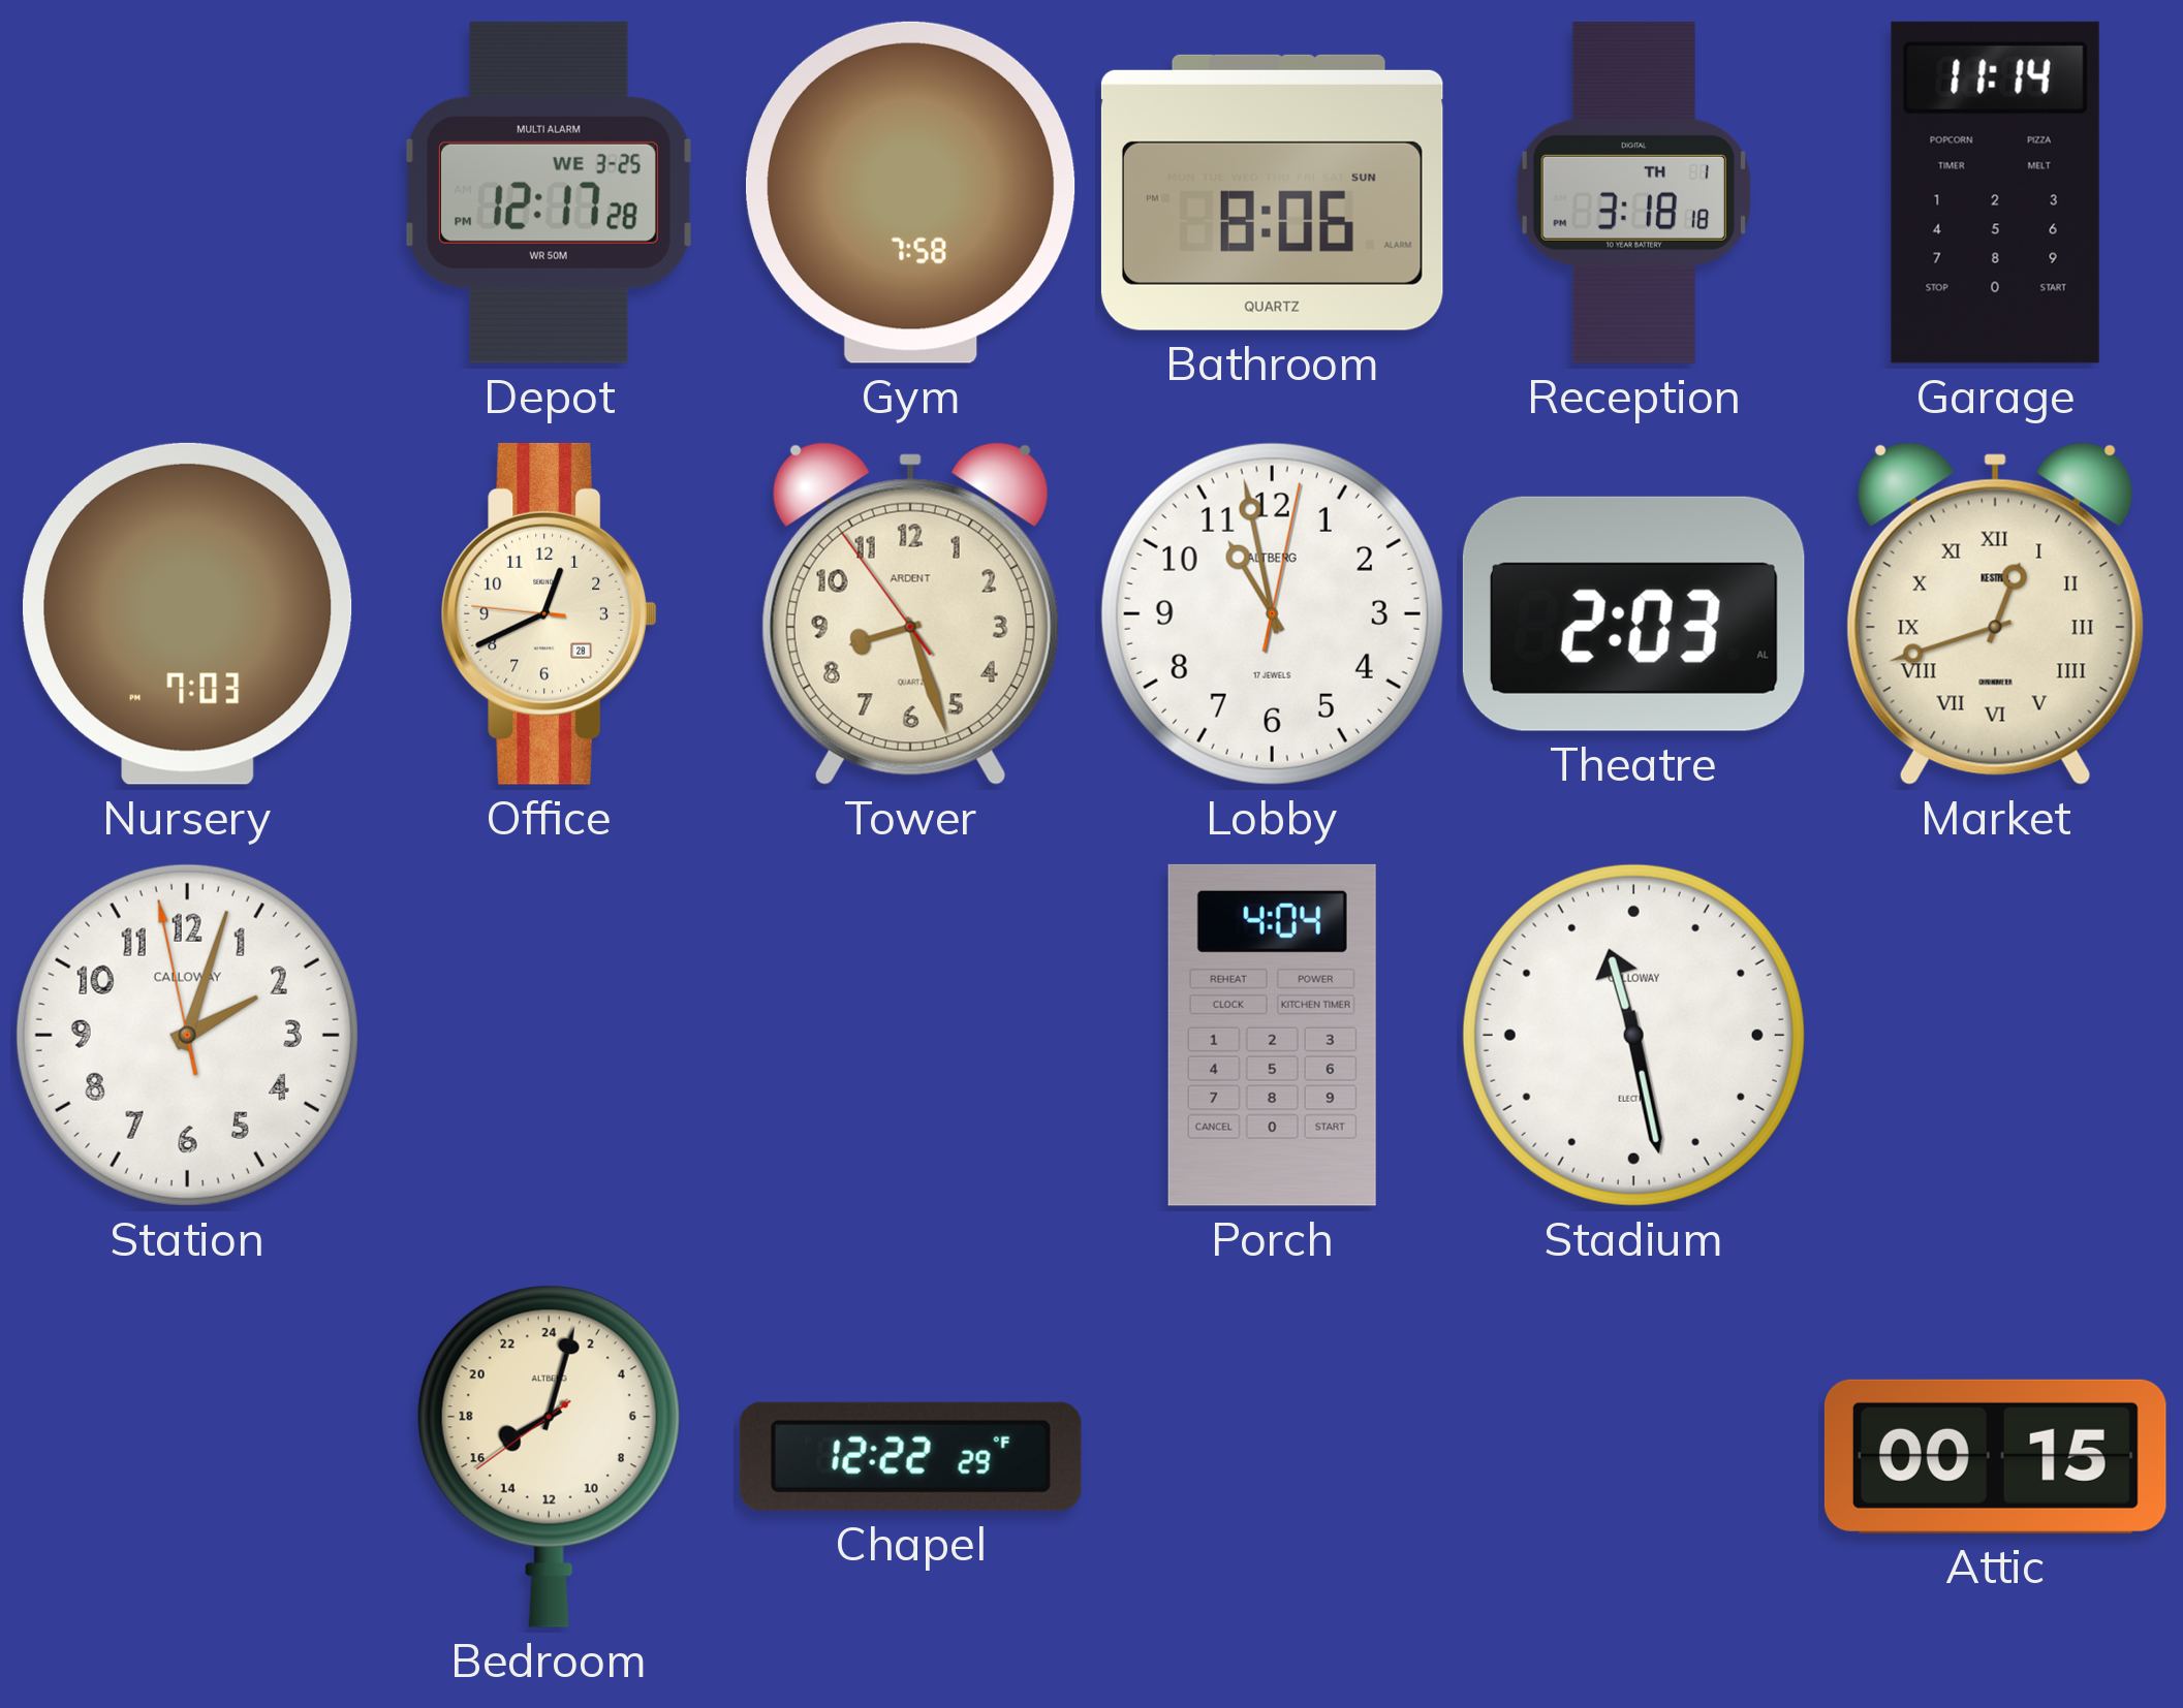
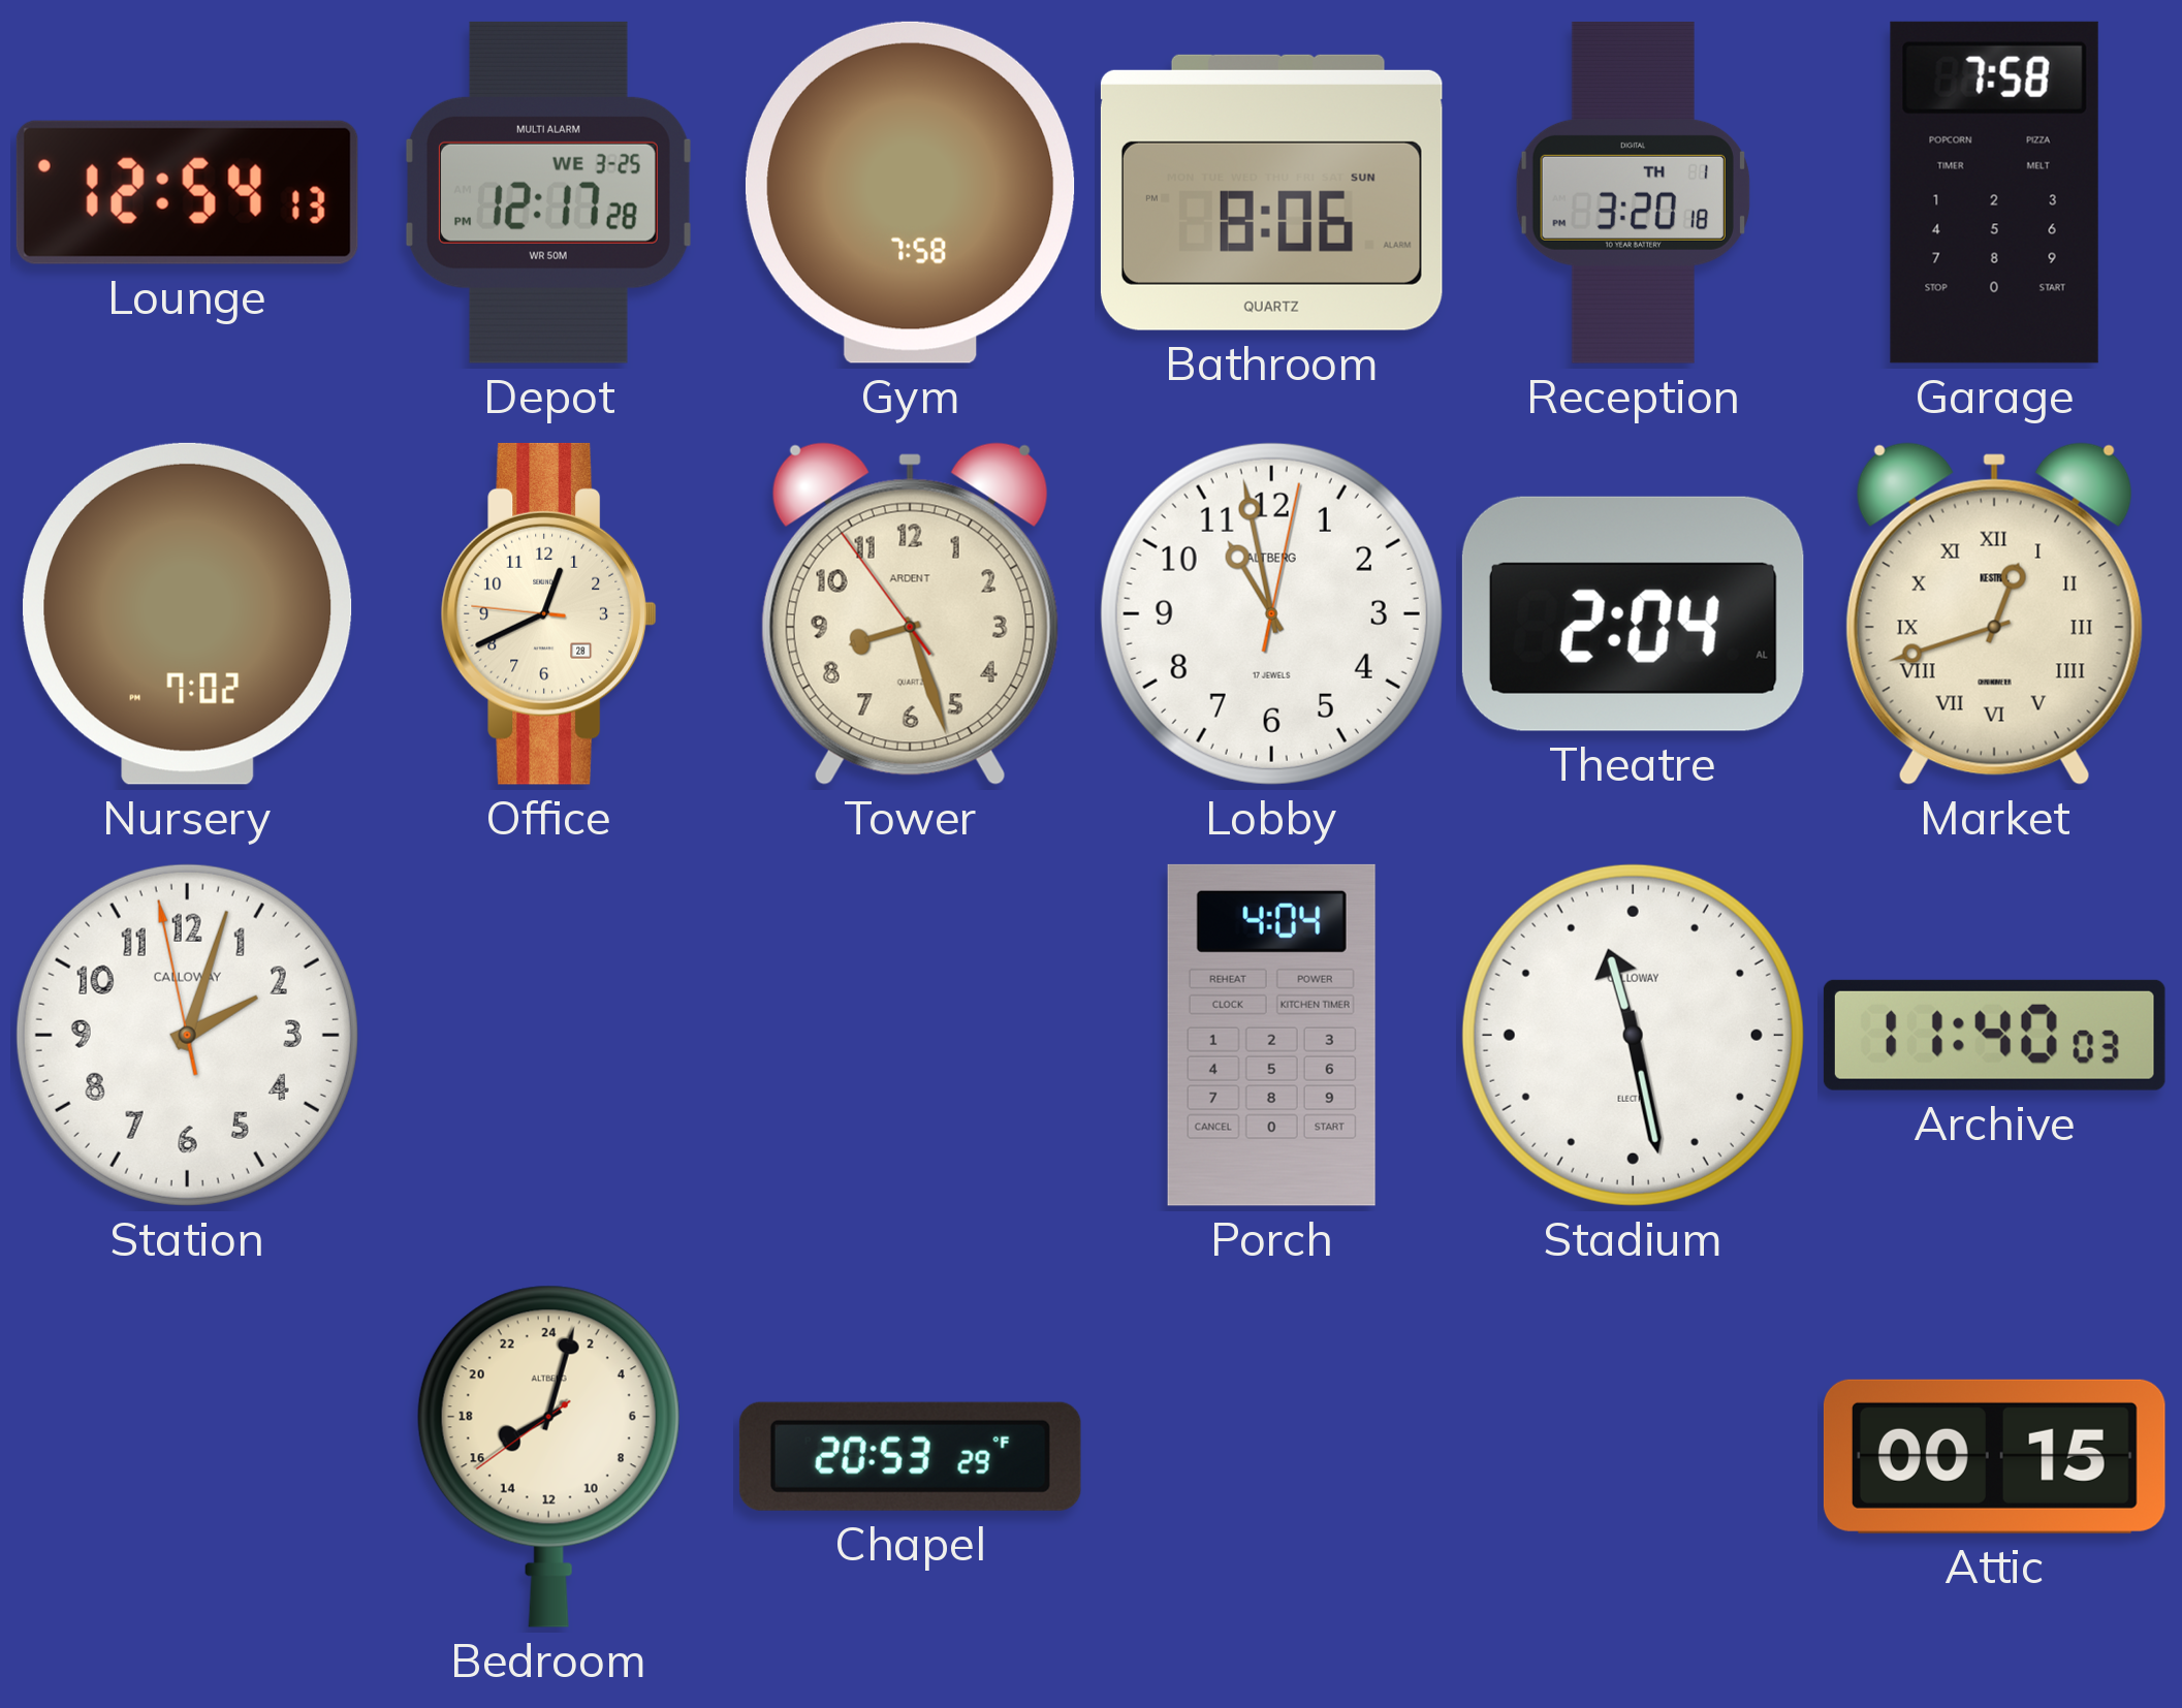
Lounge: none -> 12:54
Reception: 3:18 -> 3:20
Garage: 11:14 -> 7:58
Nursery: 7:03 -> 7:02
Theatre: 2:03 -> 2:04
Archive: none -> 11:40
Chapel: 12:22 -> 20:53
